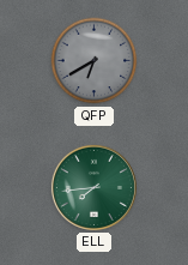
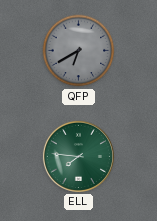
ELL: 7:44 -> 7:46
